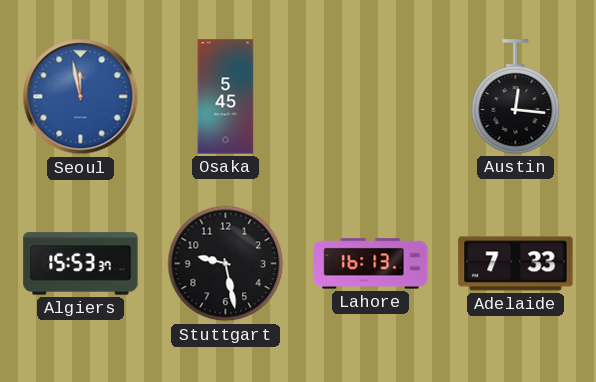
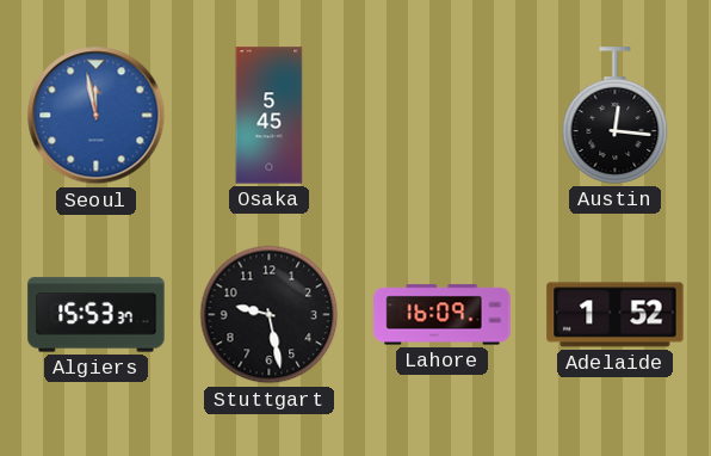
Lahore: 16:13 -> 16:09
Adelaide: 7:33 -> 1:52
